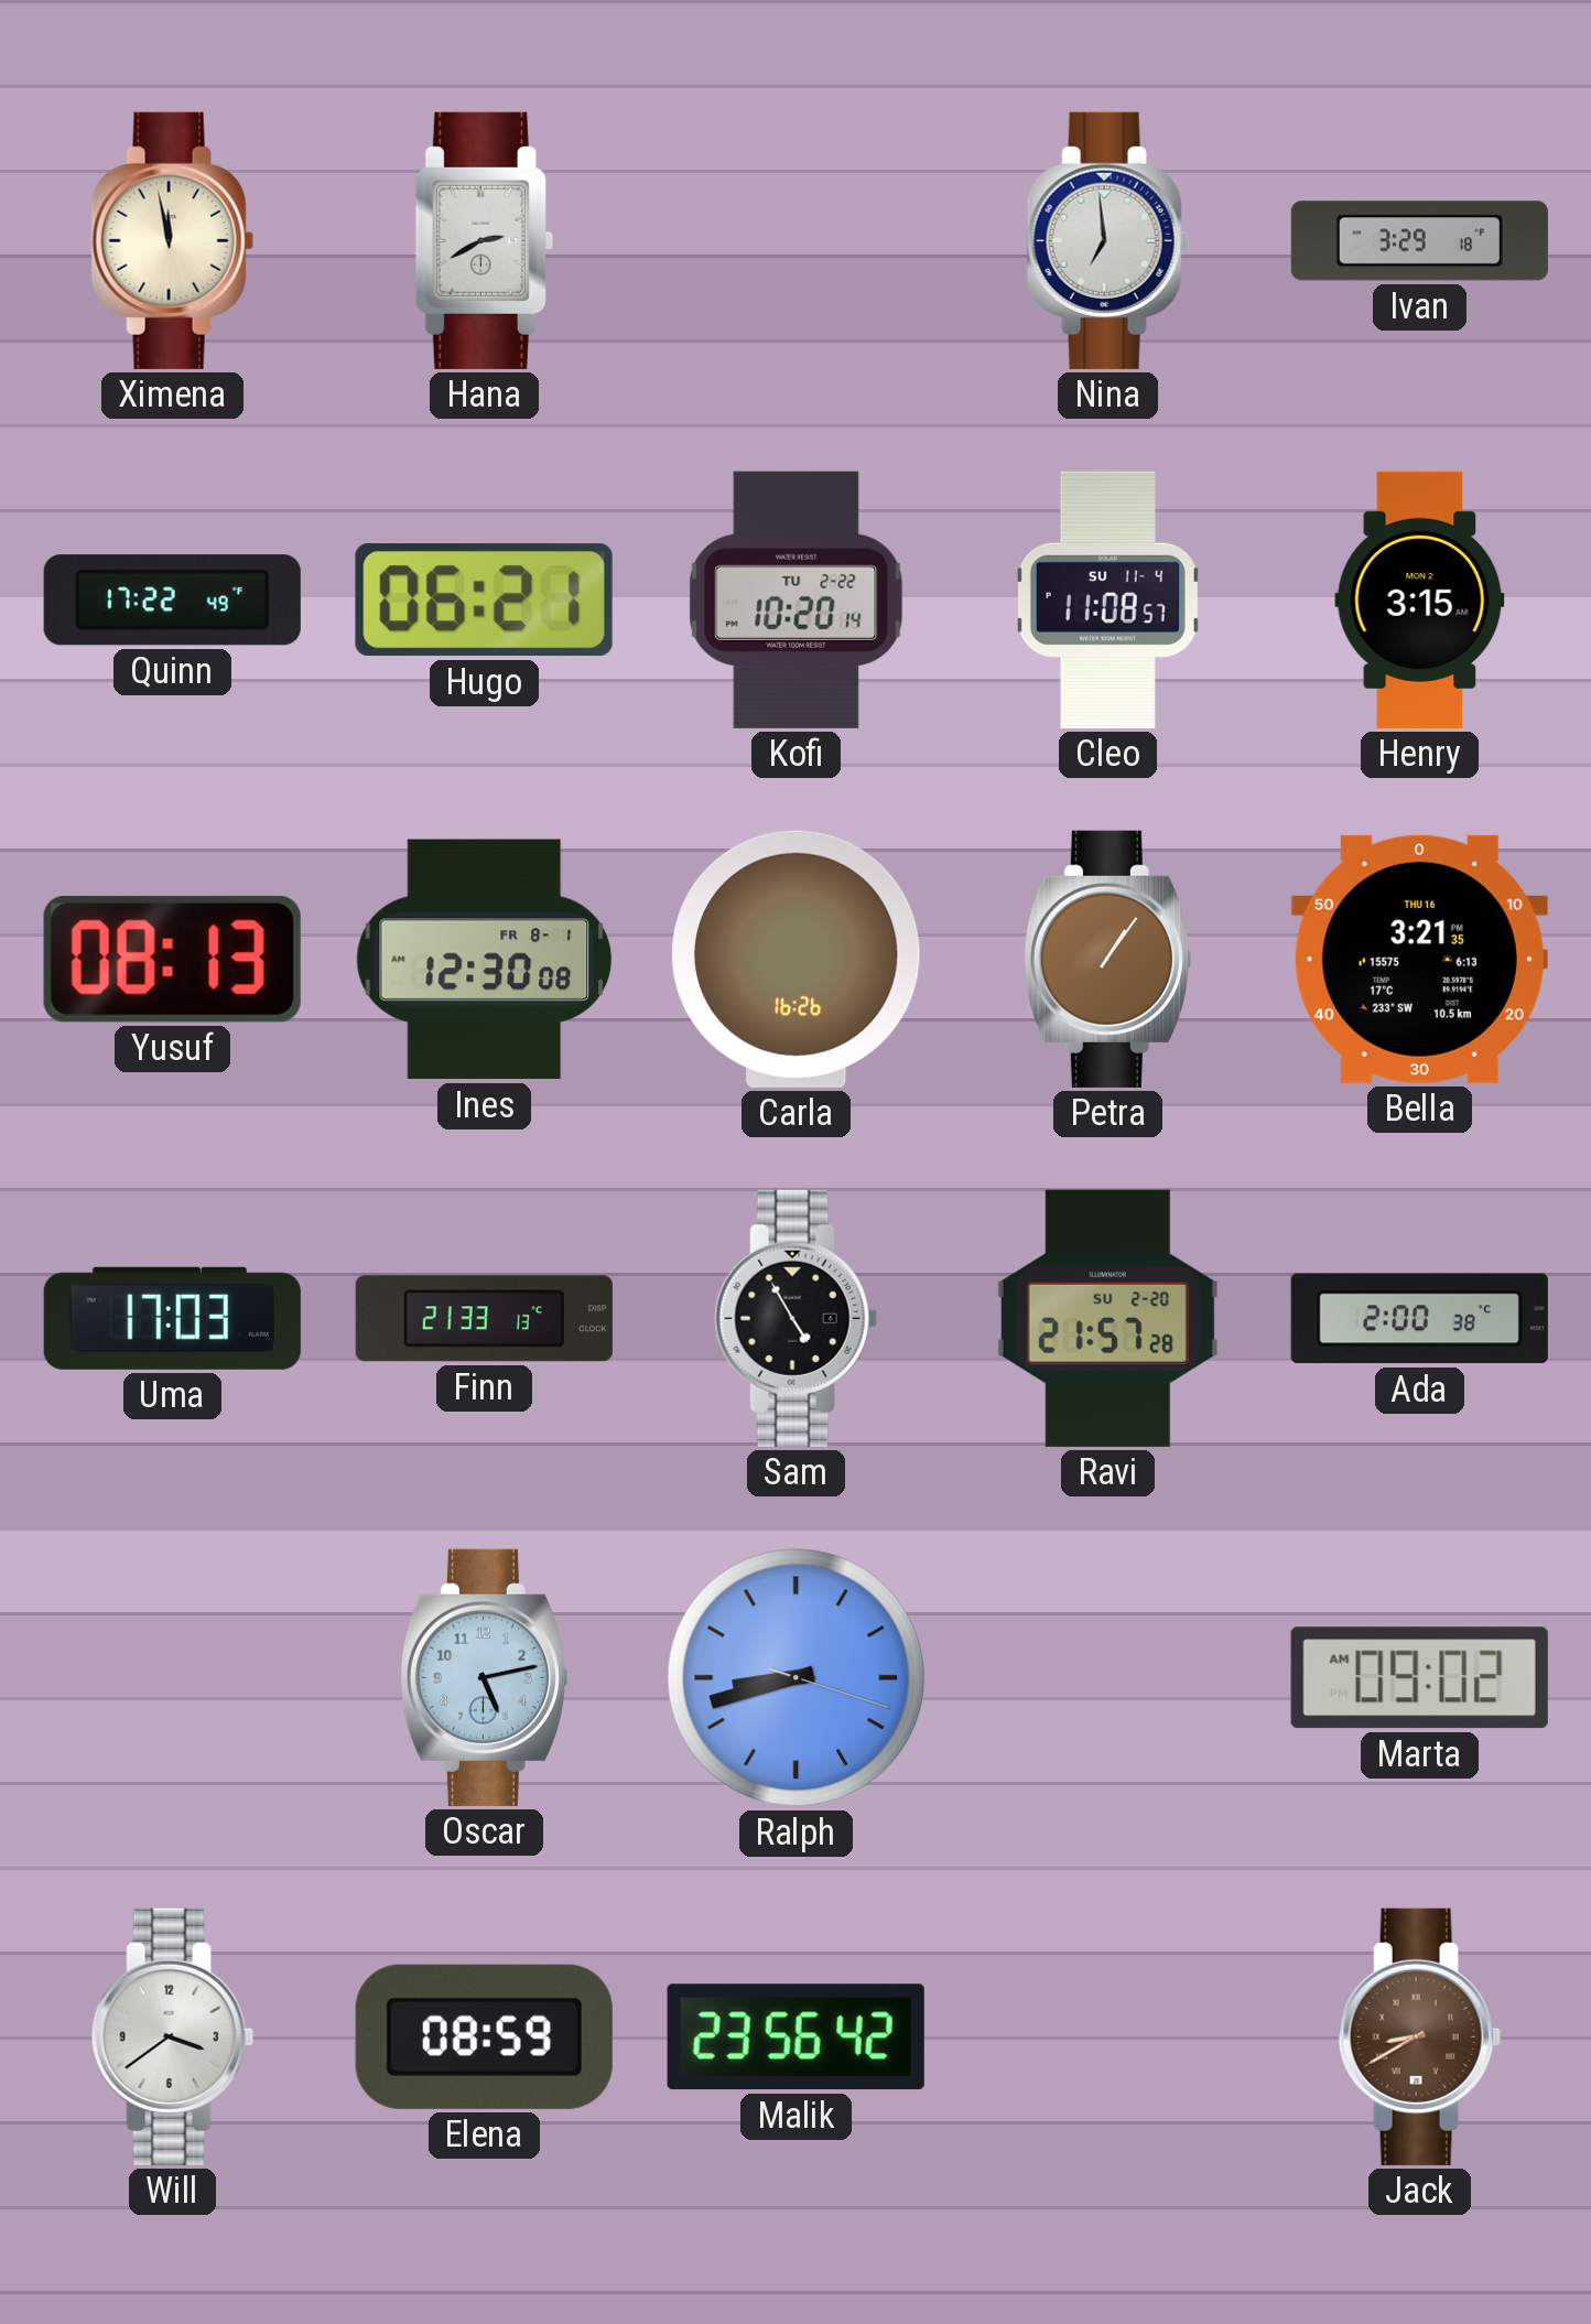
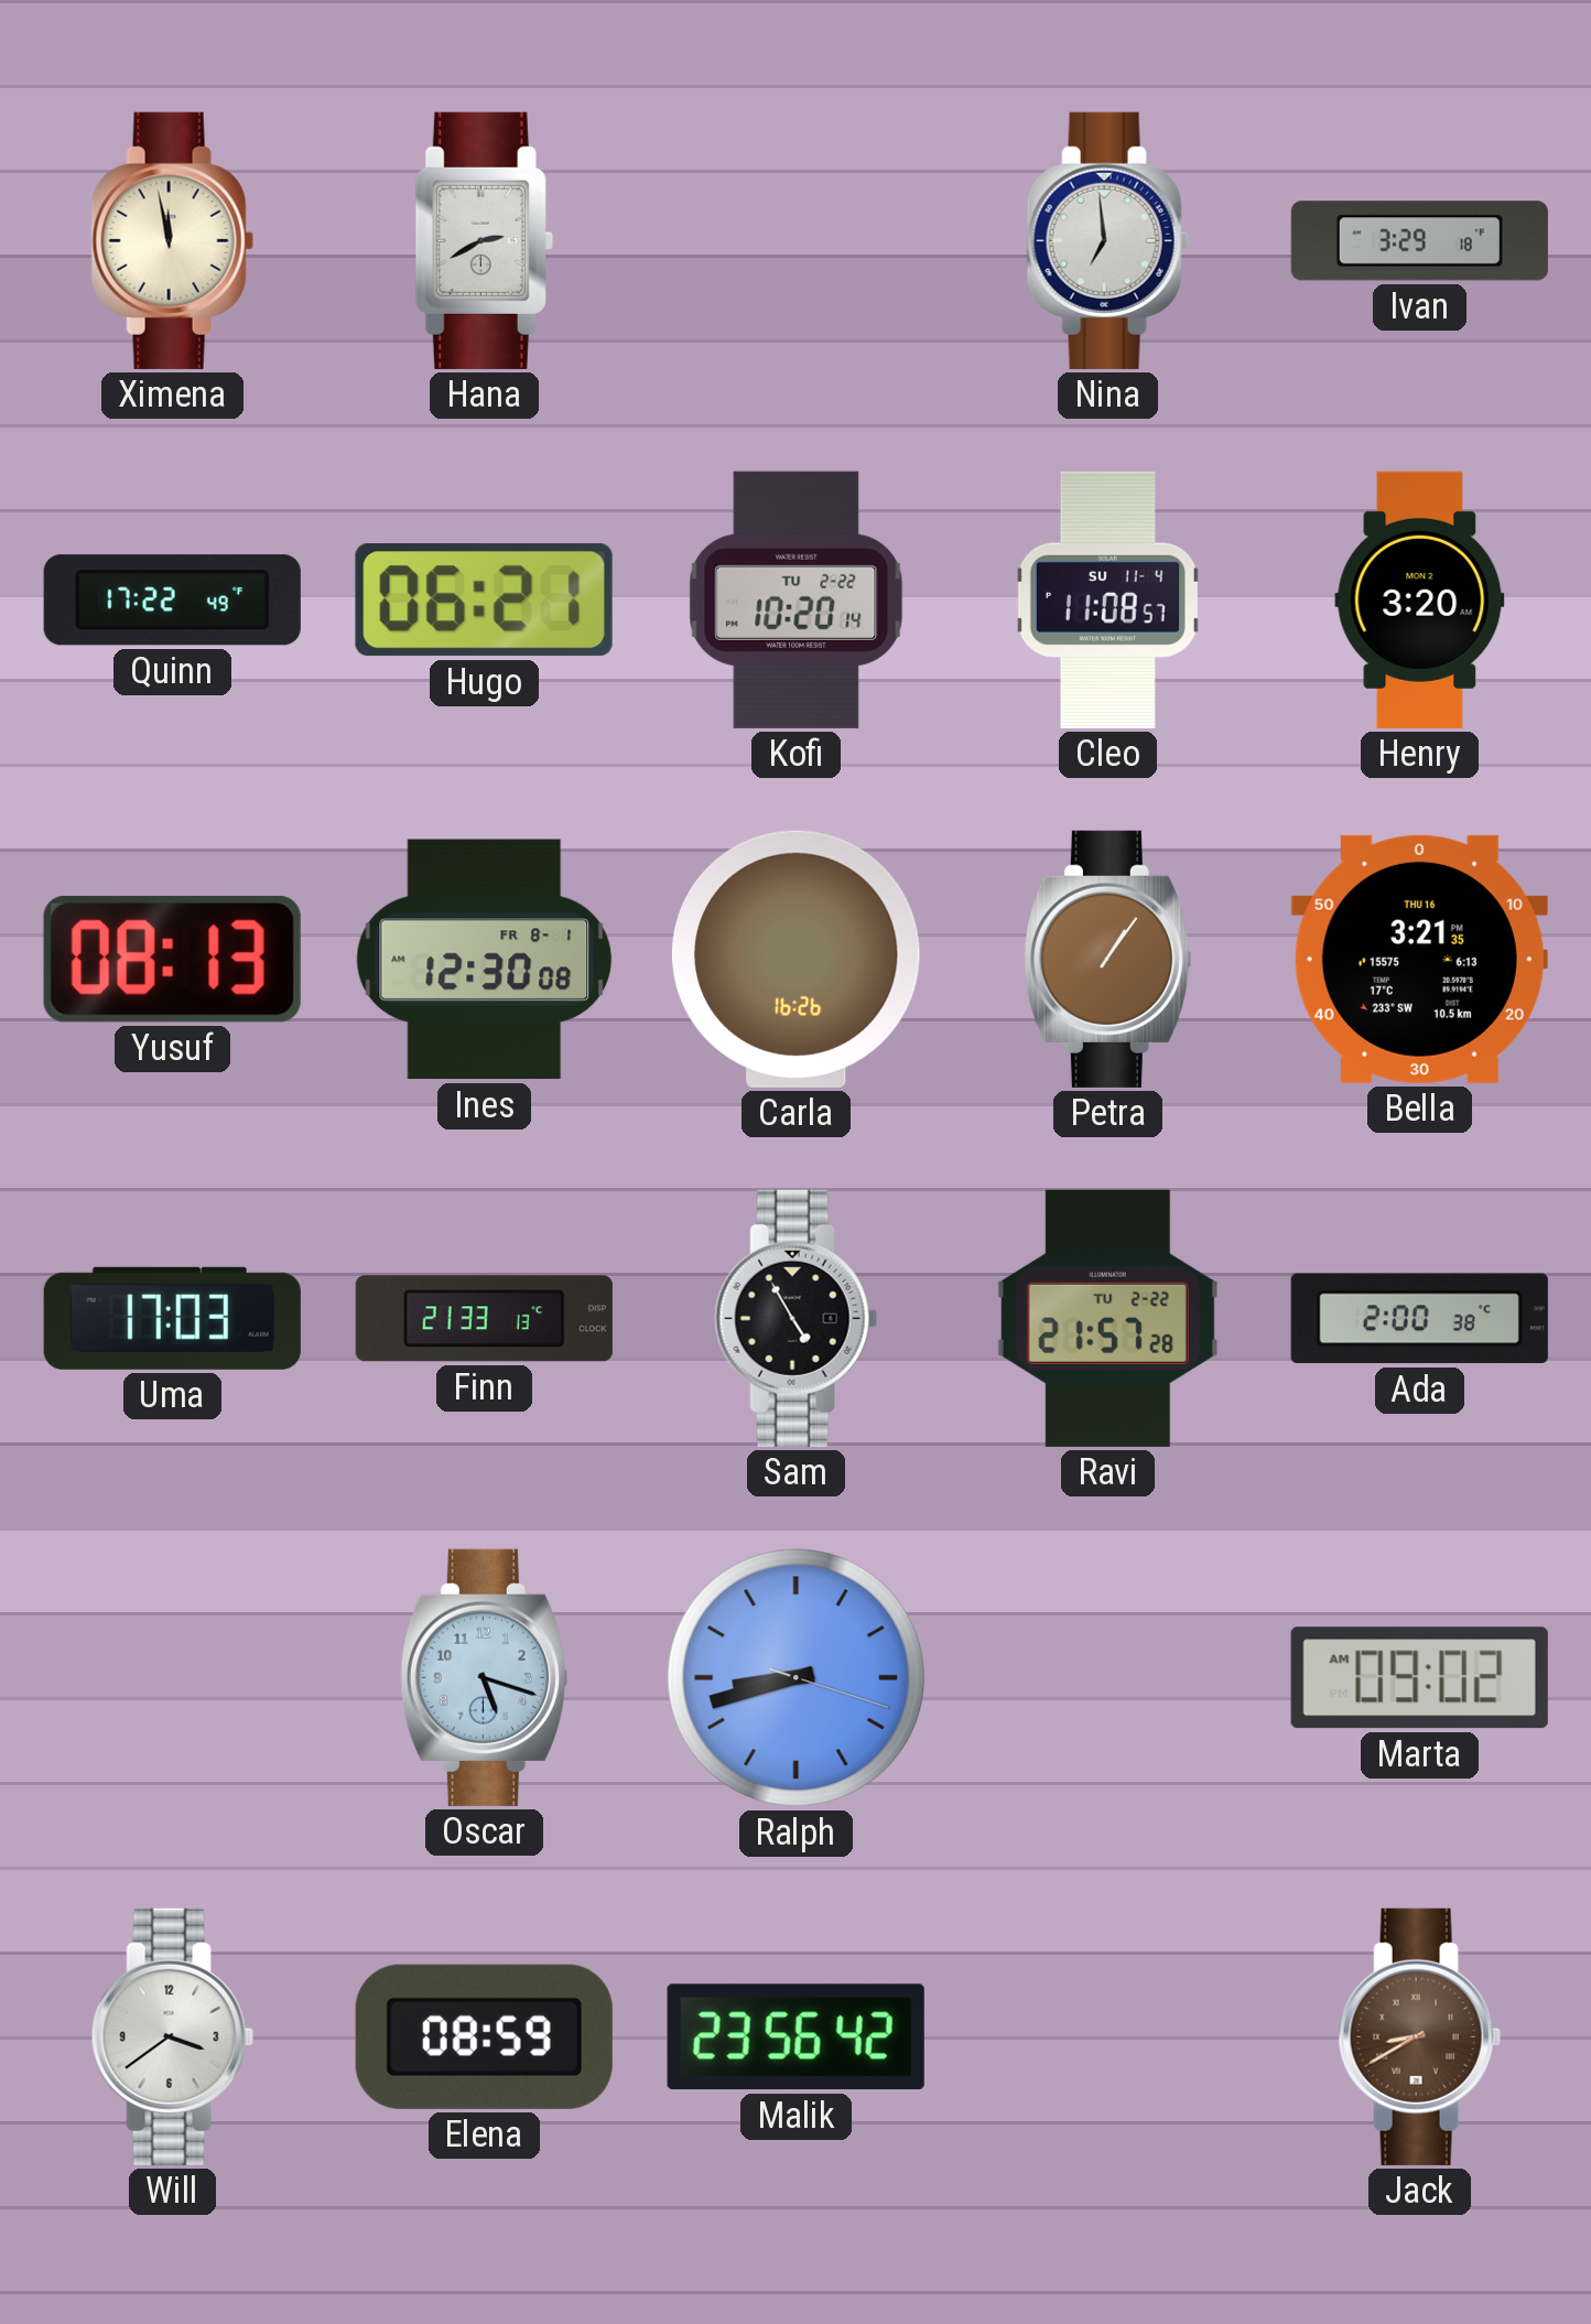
Henry: 3:15 -> 3:20
Ravi date: SU 2-20 -> TU 2-22
Oscar: 5:13 -> 5:18
